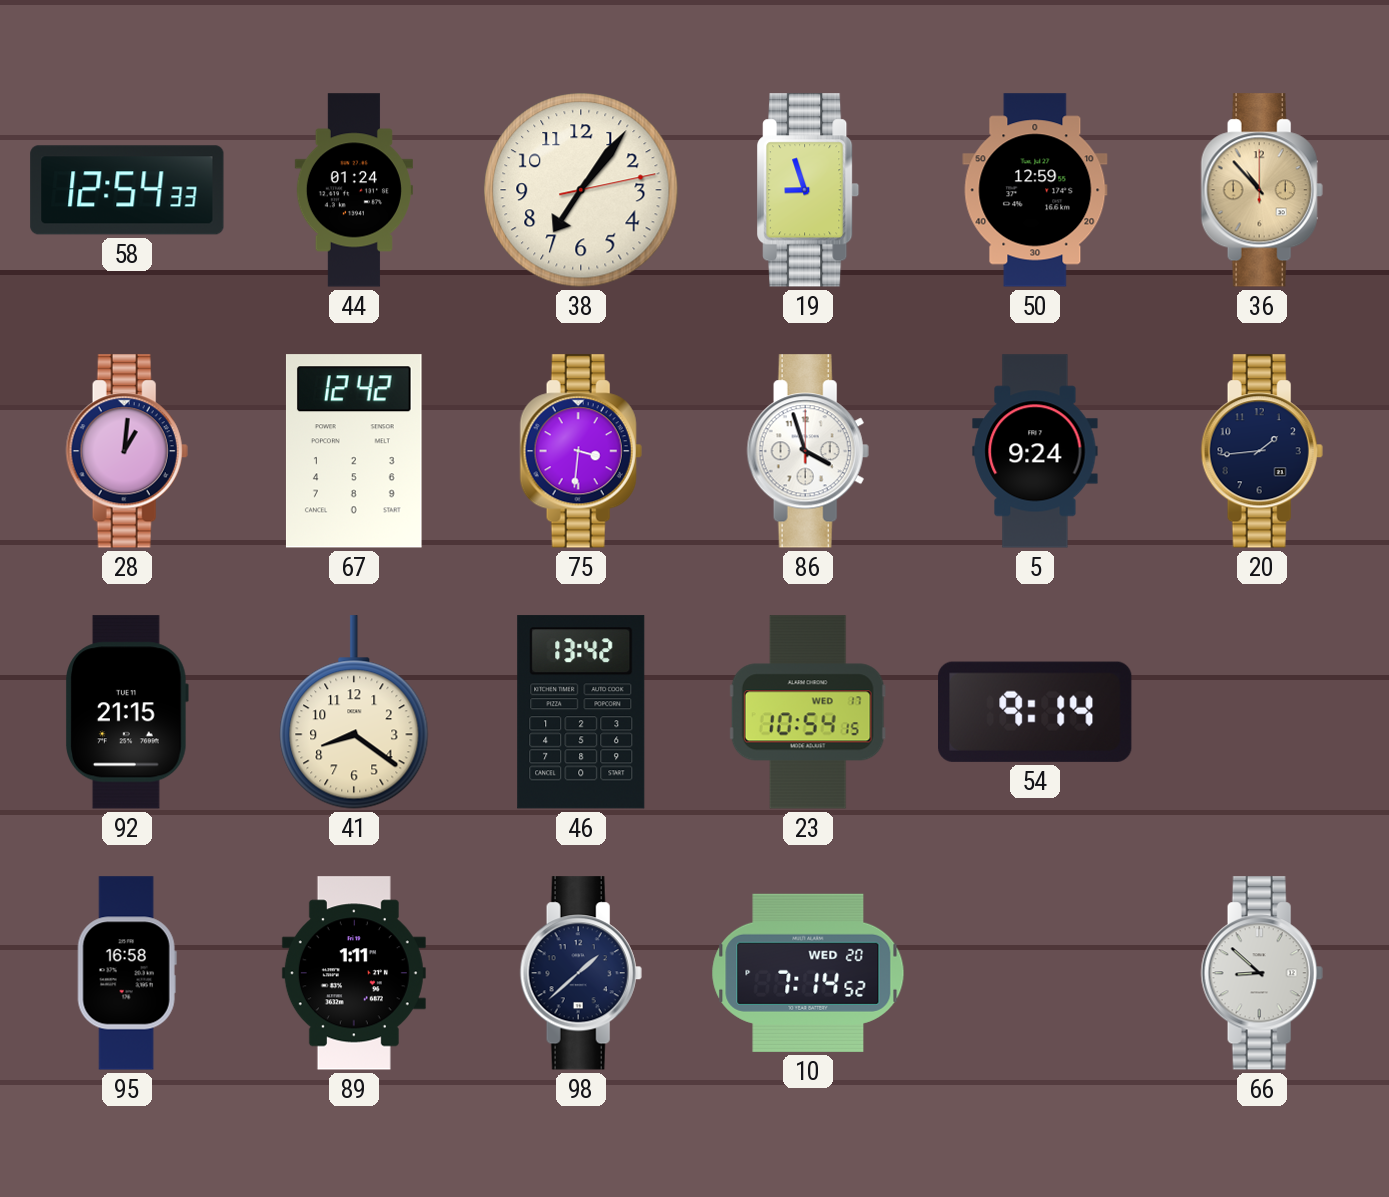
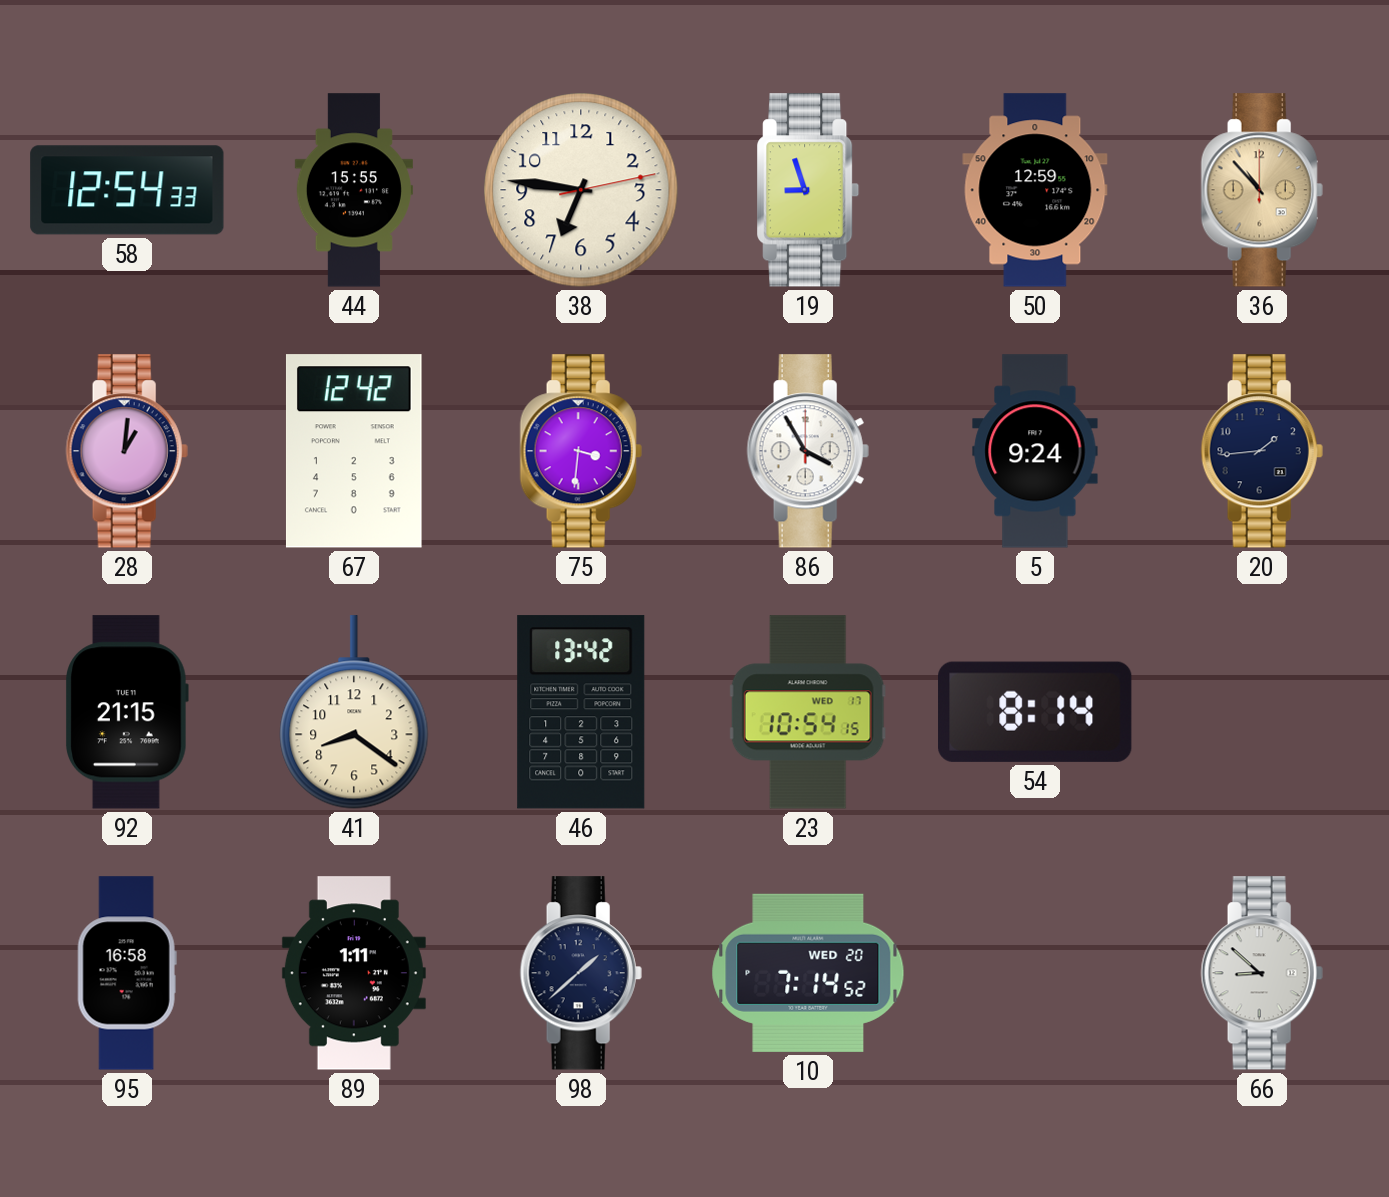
44: 01:24 -> 15:55
38: 7:06 -> 6:46
86: 3:57 -> 3:55
54: 9:14 -> 8:14
